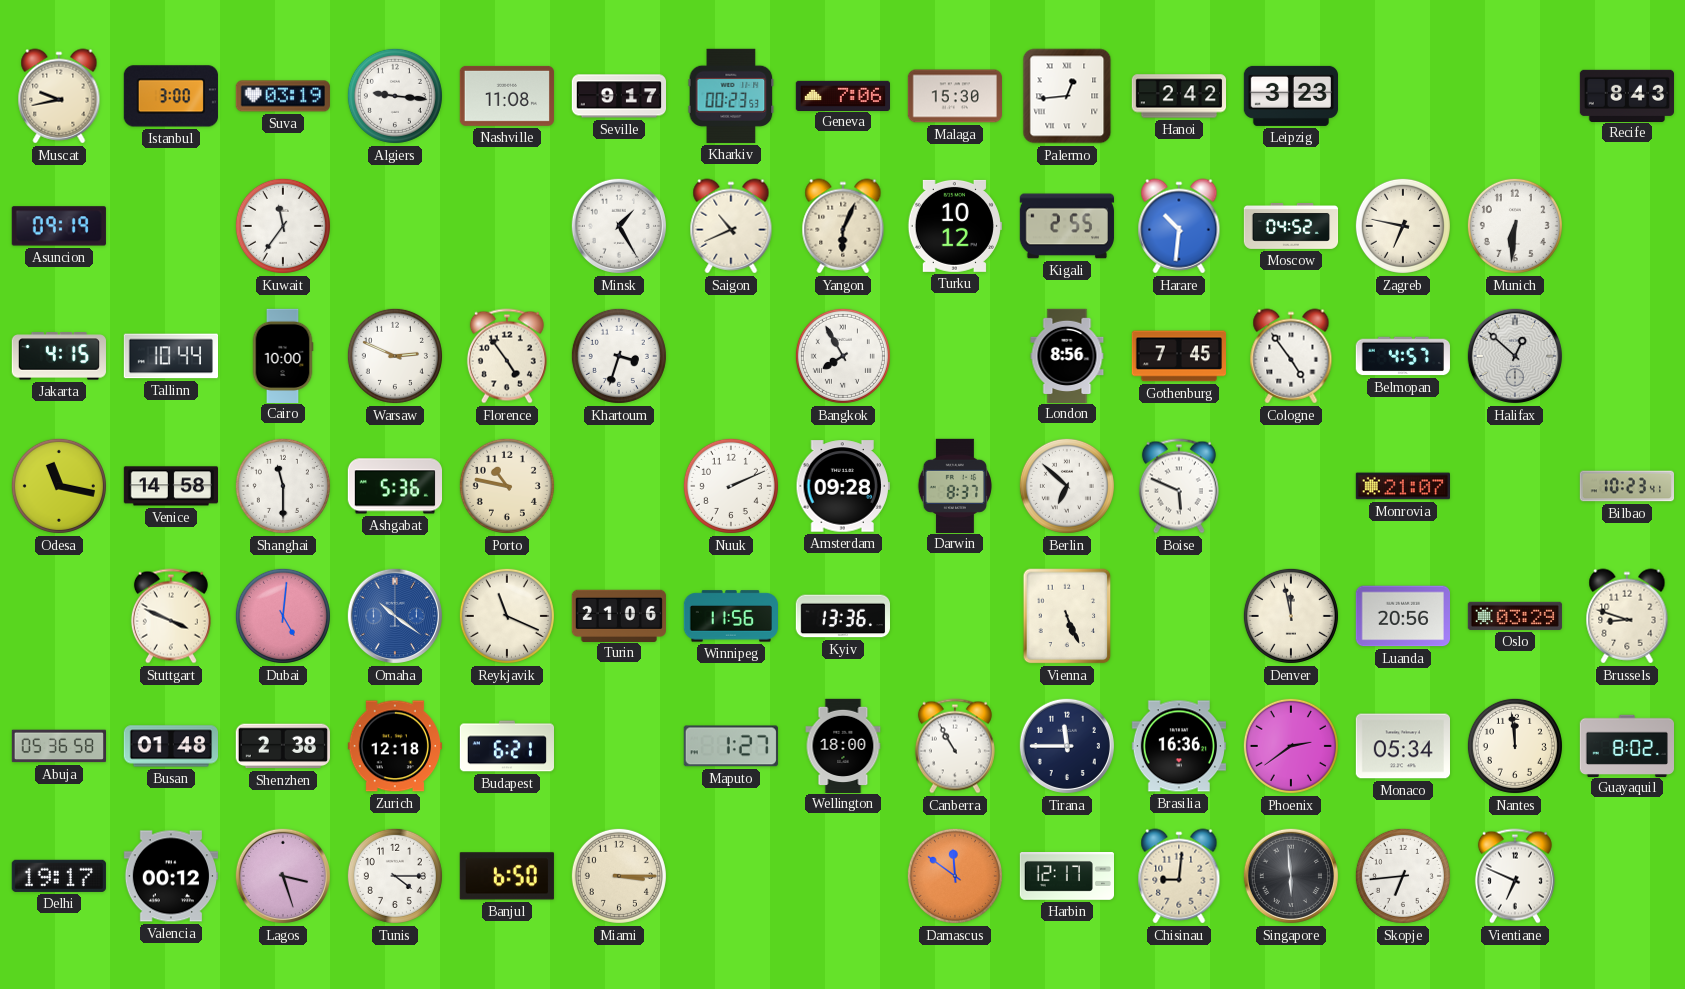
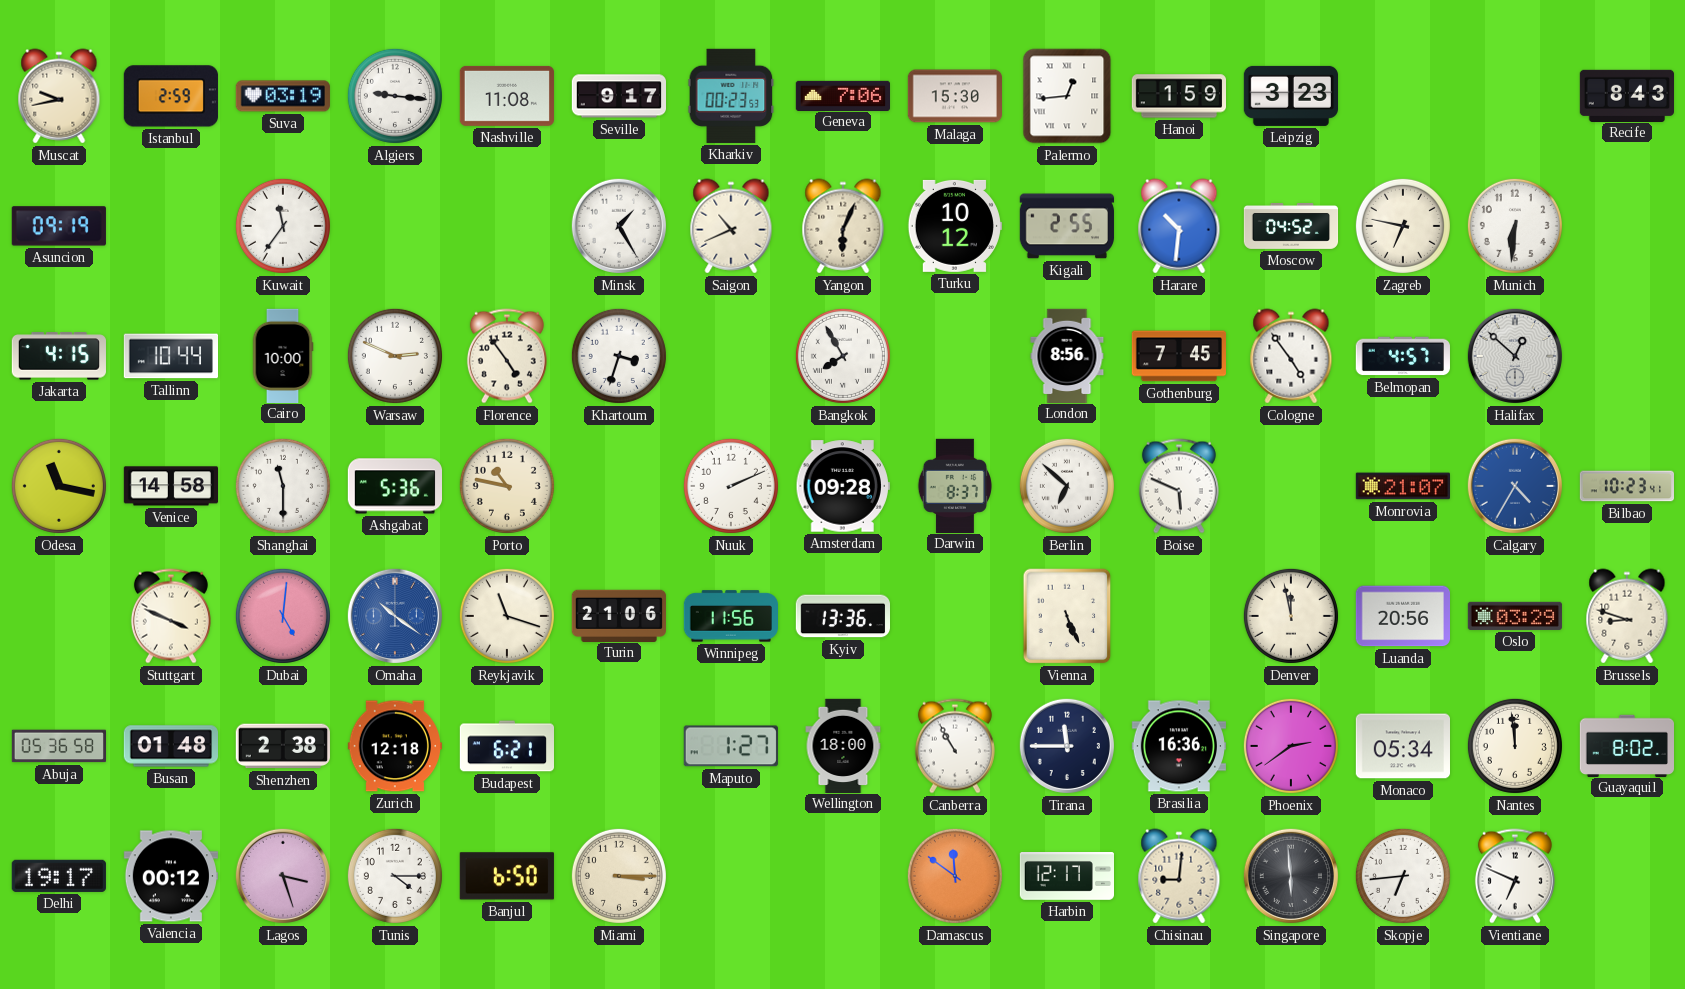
Istanbul: 3:00 -> 2:59
Hanoi: 2:42 -> 1:59
Calgary: none -> 4:35
Reykjavik: 11:19 -> 11:18
